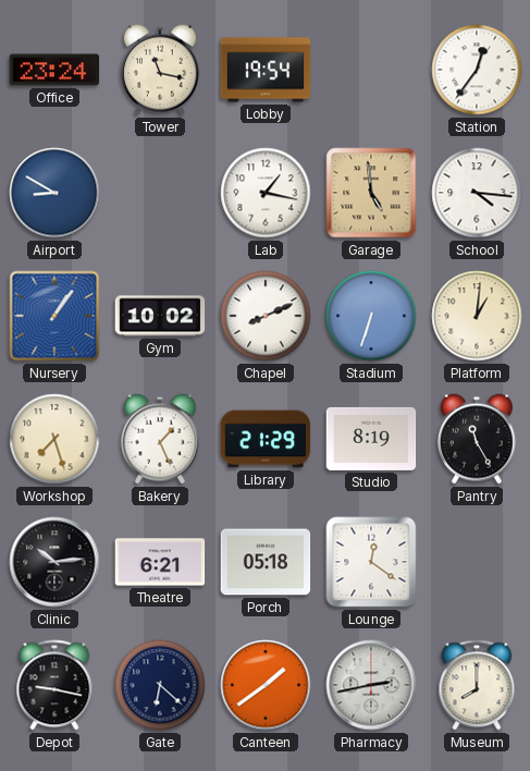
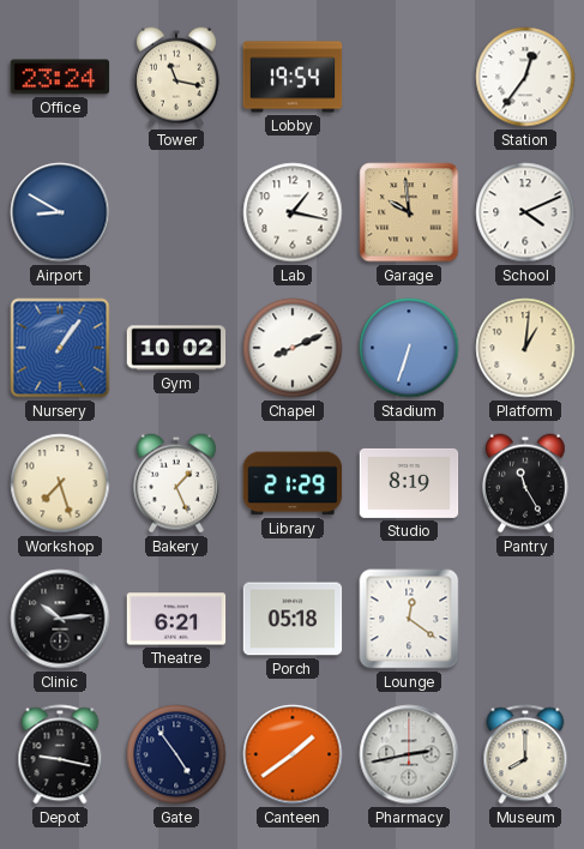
Garage: 4:59 -> 9:59
School: 4:16 -> 4:11
Gate: 6:22 -> 4:54
